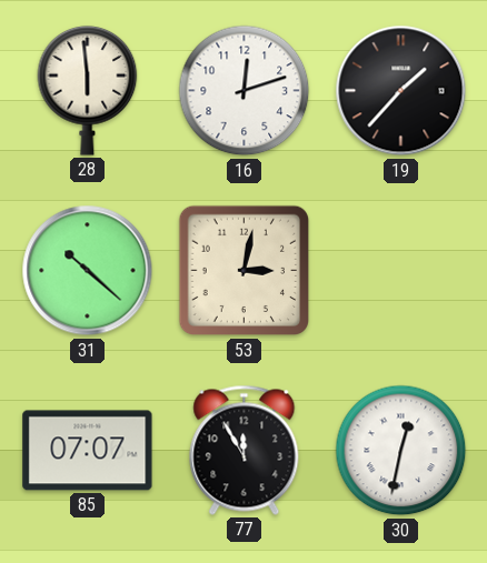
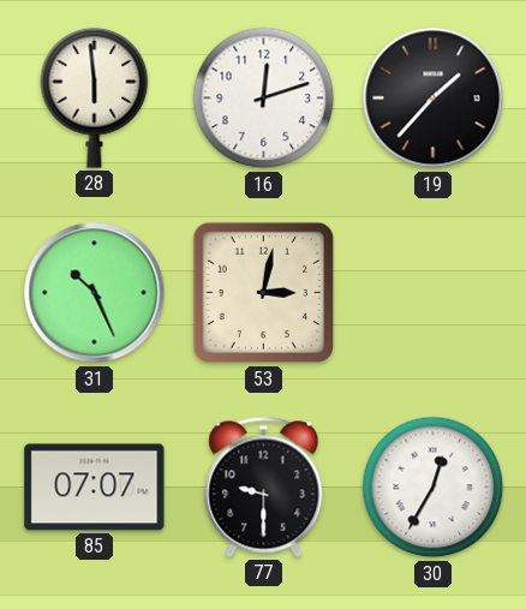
31: 10:22 -> 10:26
77: 11:55 -> 9:30
30: 12:32 -> 12:35
